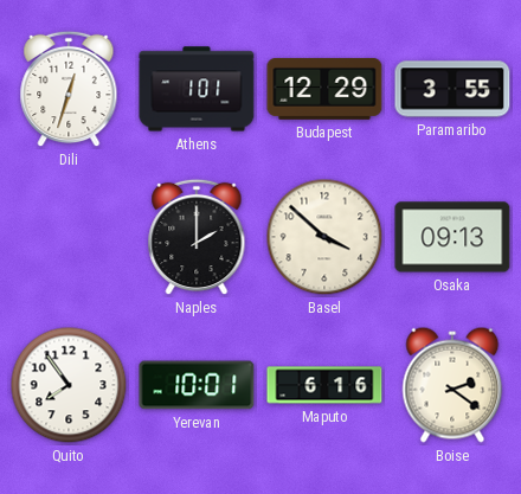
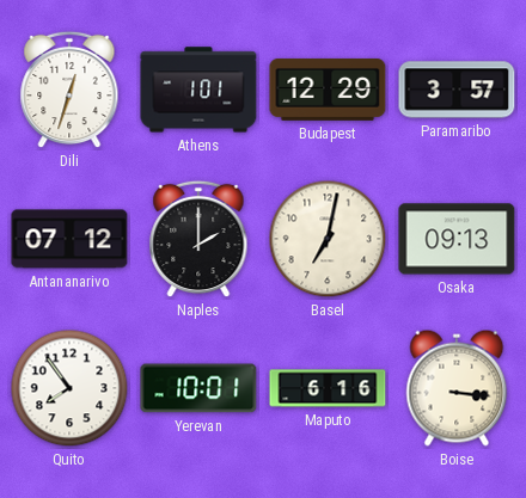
Paramaribo: 3:55 -> 3:57
Antananarivo: none -> 07:12
Basel: 3:52 -> 7:02
Boise: 2:21 -> 3:16
